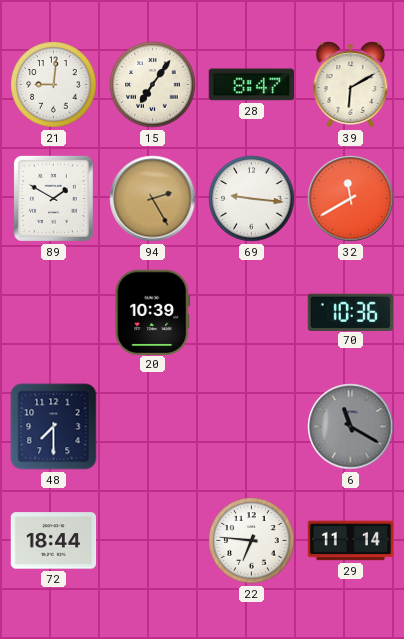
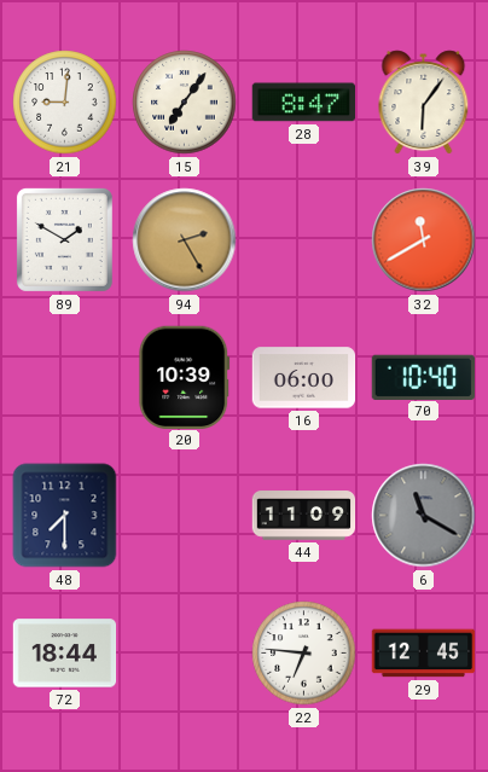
39: 6:10 -> 6:06
69: 9:16 -> none
16: none -> 06:00
70: 10:36 -> 10:40
44: none -> 11:09
29: 11:14 -> 12:45
